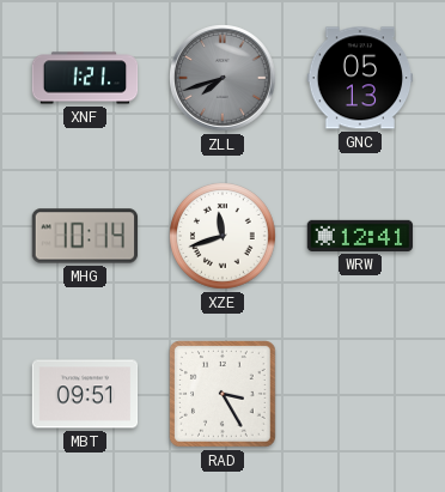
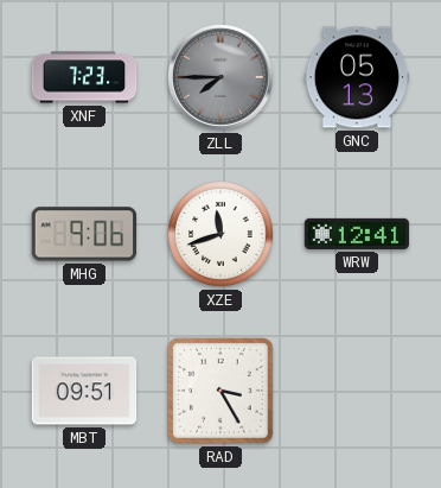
XNF: 1:21 -> 7:23
ZLL: 7:42 -> 7:45
MHG: 10:14 -> 9:06
